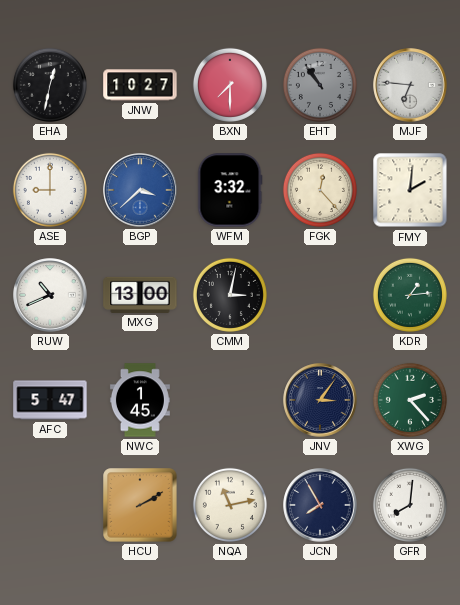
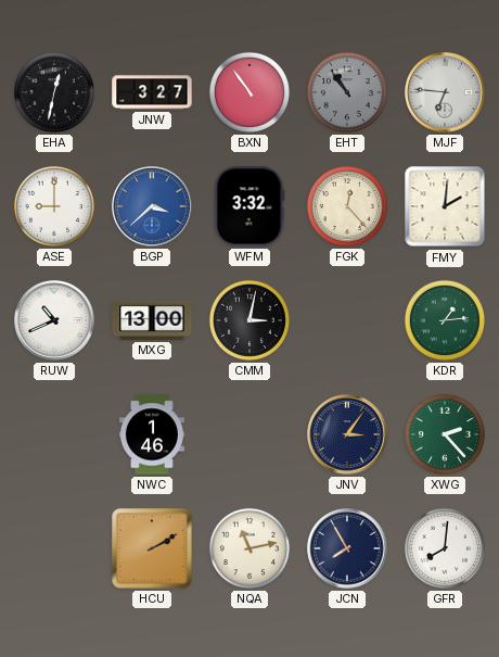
JNW: 10:27 -> 3:27
BXN: 7:30 -> 10:54
AFC: 5:47 -> none
NWC: 1:45 -> 1:46
